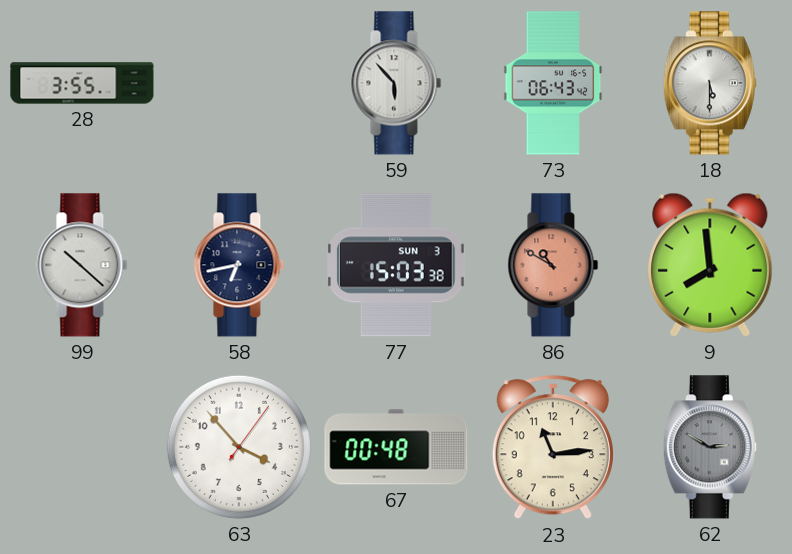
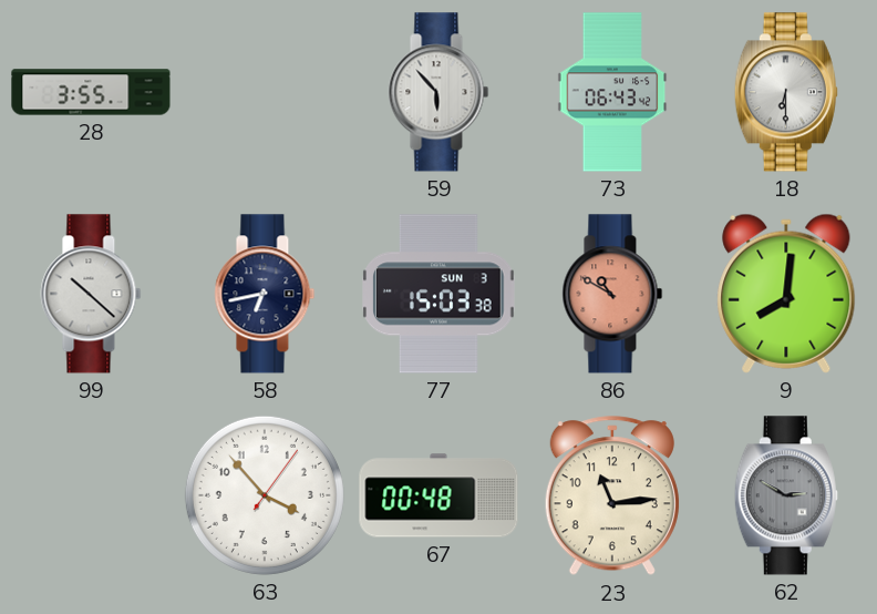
18: 5:30 -> 6:30
9: 7:59 -> 8:01
